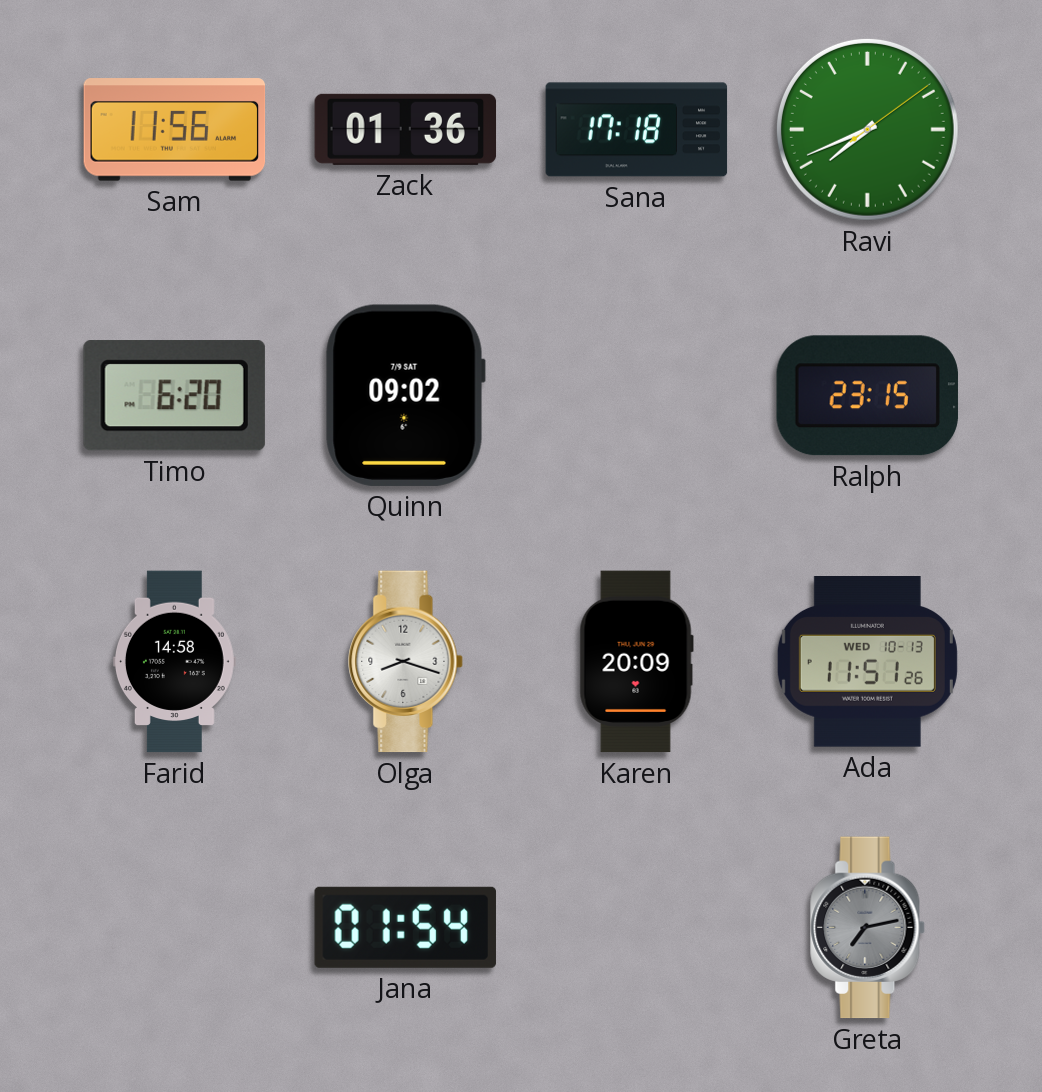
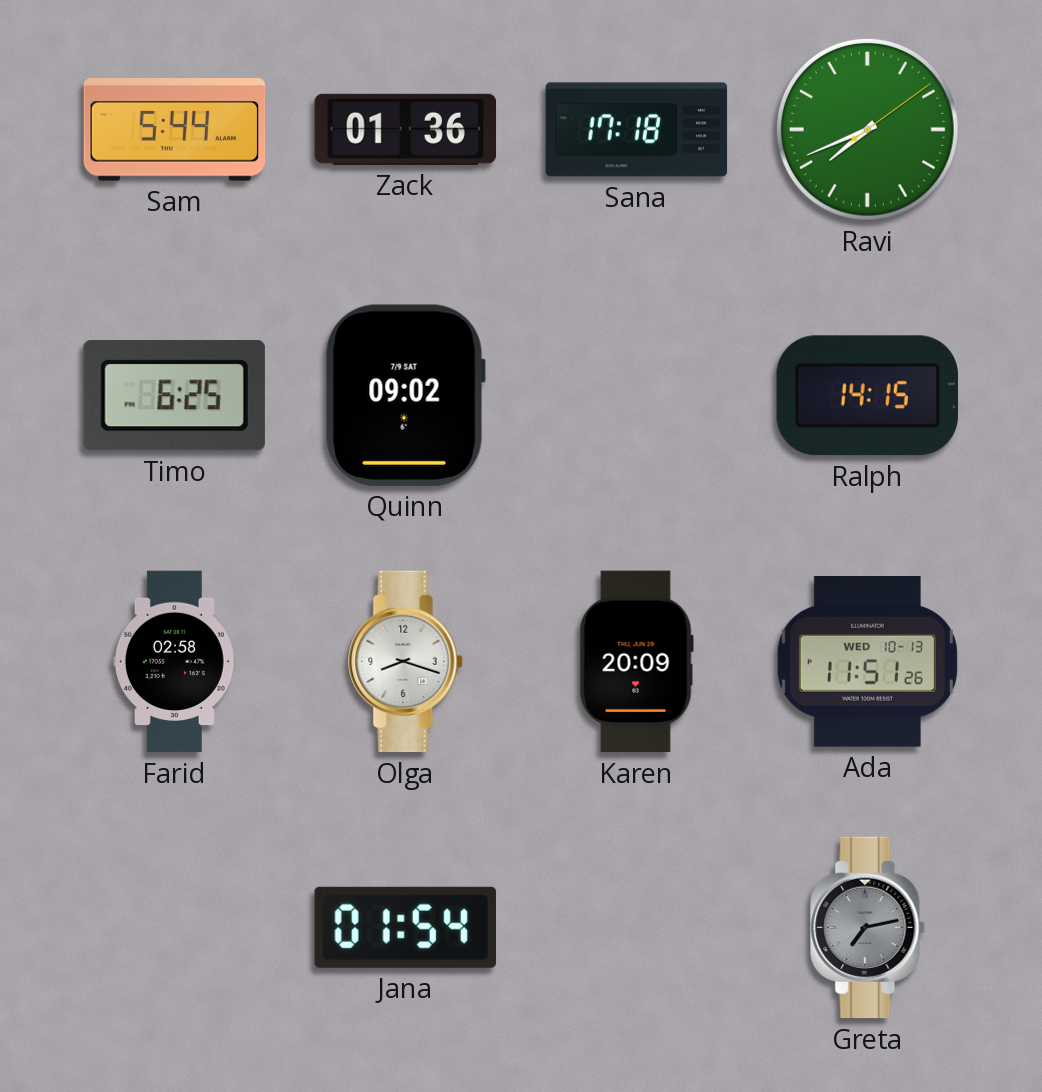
Sam: 11:56 -> 5:44
Timo: 6:20 -> 6:25
Ralph: 23:15 -> 14:15
Farid: 14:58 -> 02:58
